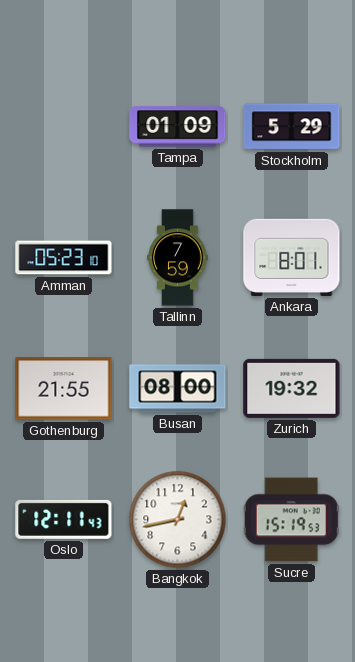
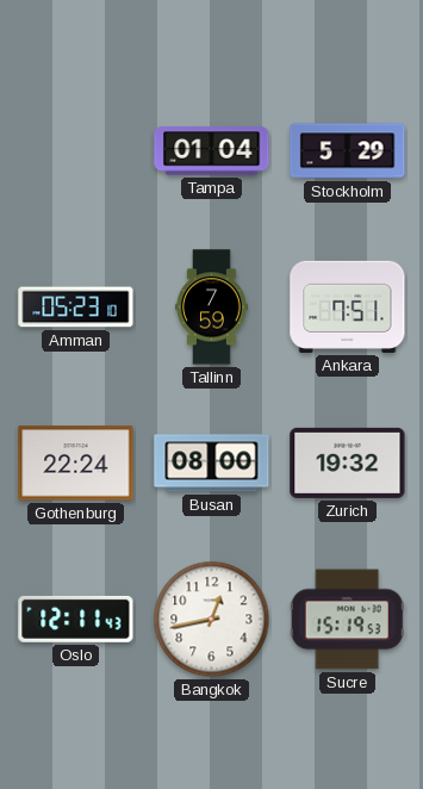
Tampa: 01:09 -> 01:04
Ankara: 8:01 -> 7:51
Gothenburg: 21:55 -> 22:24
